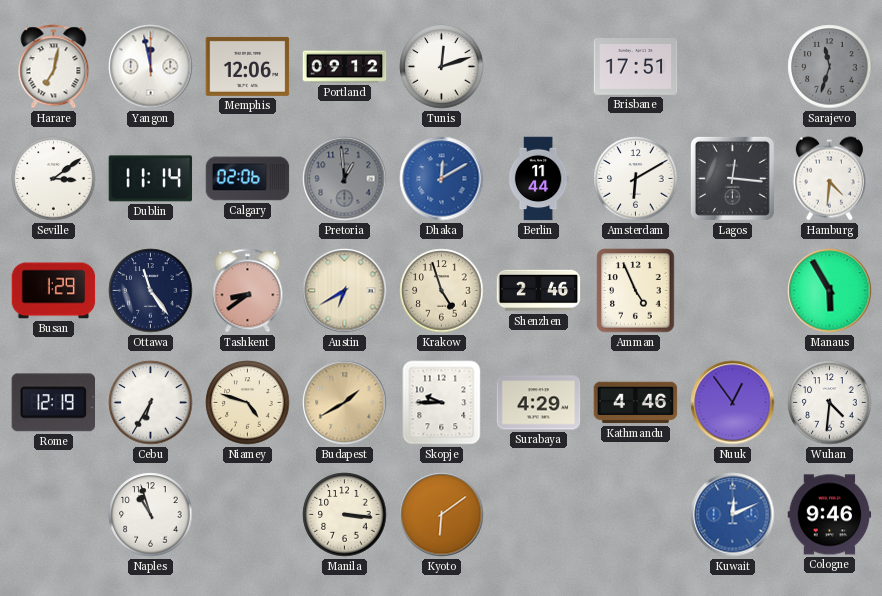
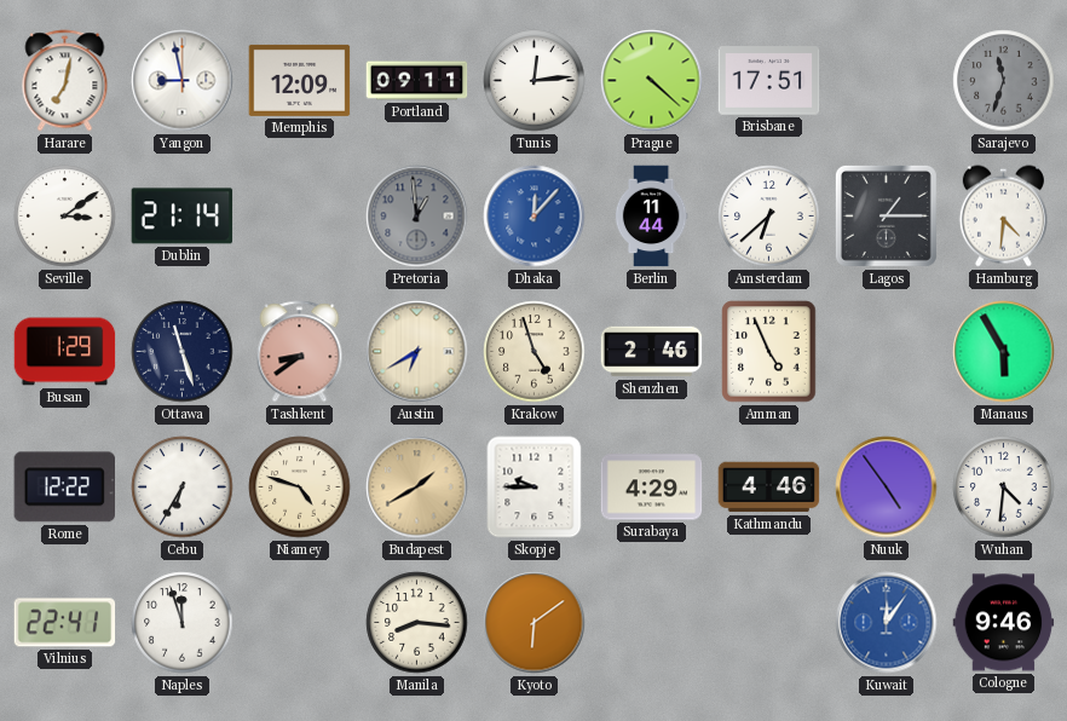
Yangon: 11:58 -> 8:58
Memphis: 12:06 -> 12:09
Portland: 09:12 -> 09:11
Tunis: 12:12 -> 12:14
Prague: none -> 4:22
Dublin: 11:14 -> 21:14
Calgary: 02:06 -> none
Dhaka: 12:10 -> 12:07
Amsterdam: 6:10 -> 6:38
Lagos: 12:16 -> 1:15
Ottawa: 11:24 -> 11:27
Rome: 12:19 -> 12:22
Nuuk: 12:54 -> 4:54
Vilnius: none -> 22:41
Naples: 10:57 -> 11:57
Manila: 3:16 -> 8:16
Kuwait: 12:11 -> 12:06
